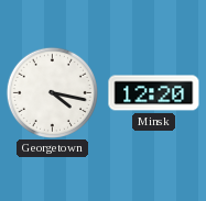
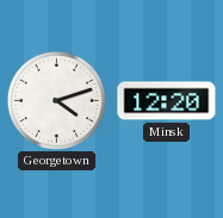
Georgetown: 4:17 -> 4:12
